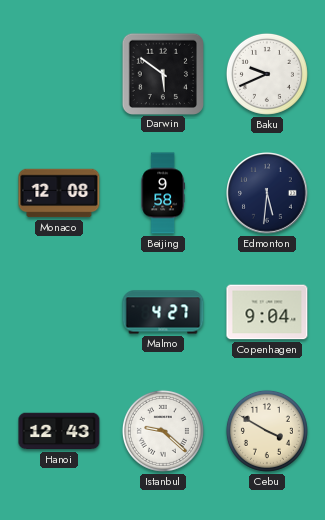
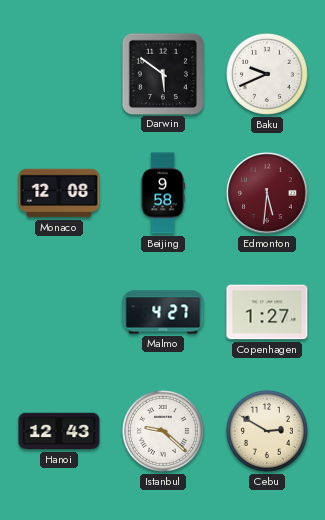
Edmonton dial: navy -> burgundy
Copenhagen: 9:04 -> 1:27
Cebu: 3:50 -> 2:50
